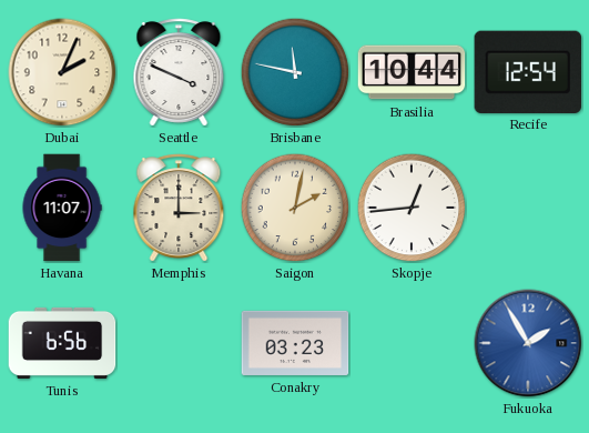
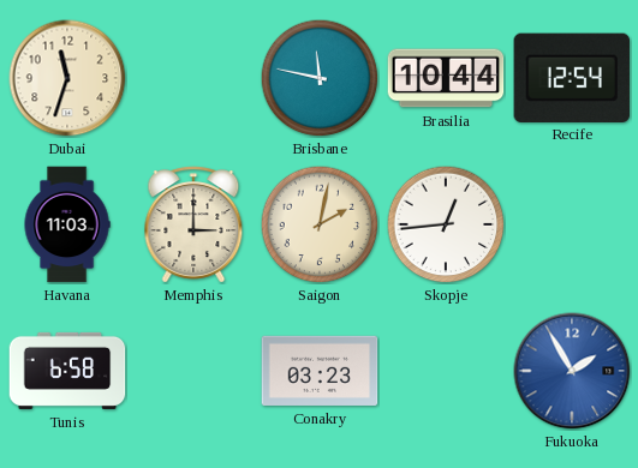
Dubai: 2:04 -> 11:33
Seattle: 3:49 -> none
Havana: 11:07 -> 11:03
Tunis: 6:56 -> 6:58
